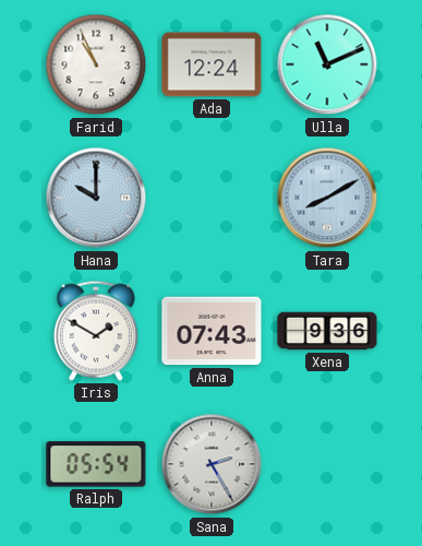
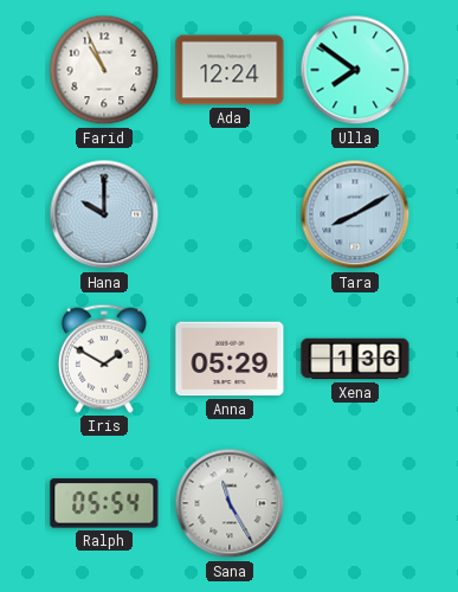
Ulla: 11:11 -> 7:51
Anna: 07:43 -> 05:29
Xena: 9:36 -> 1:36
Sana: 2:25 -> 11:25
